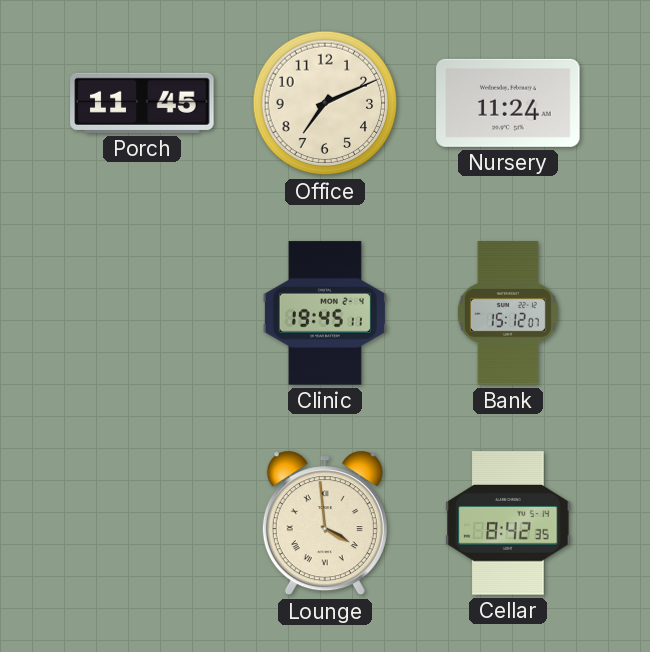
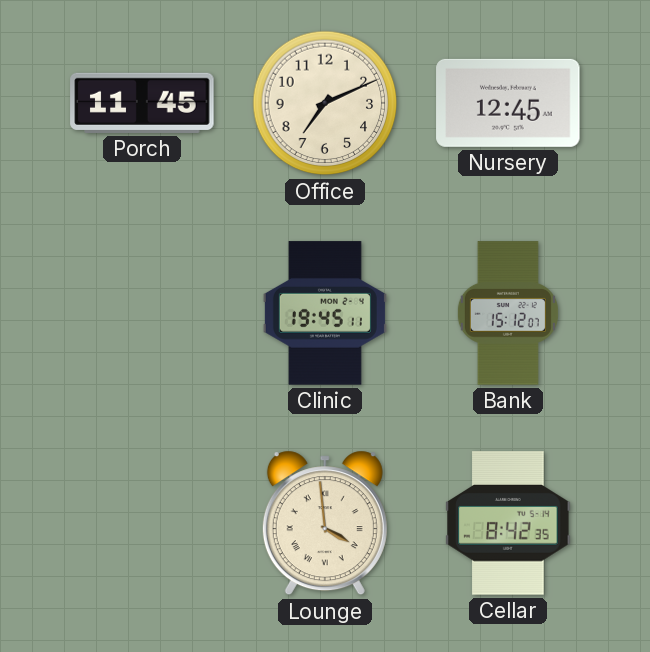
Nursery: 11:24 -> 12:45
